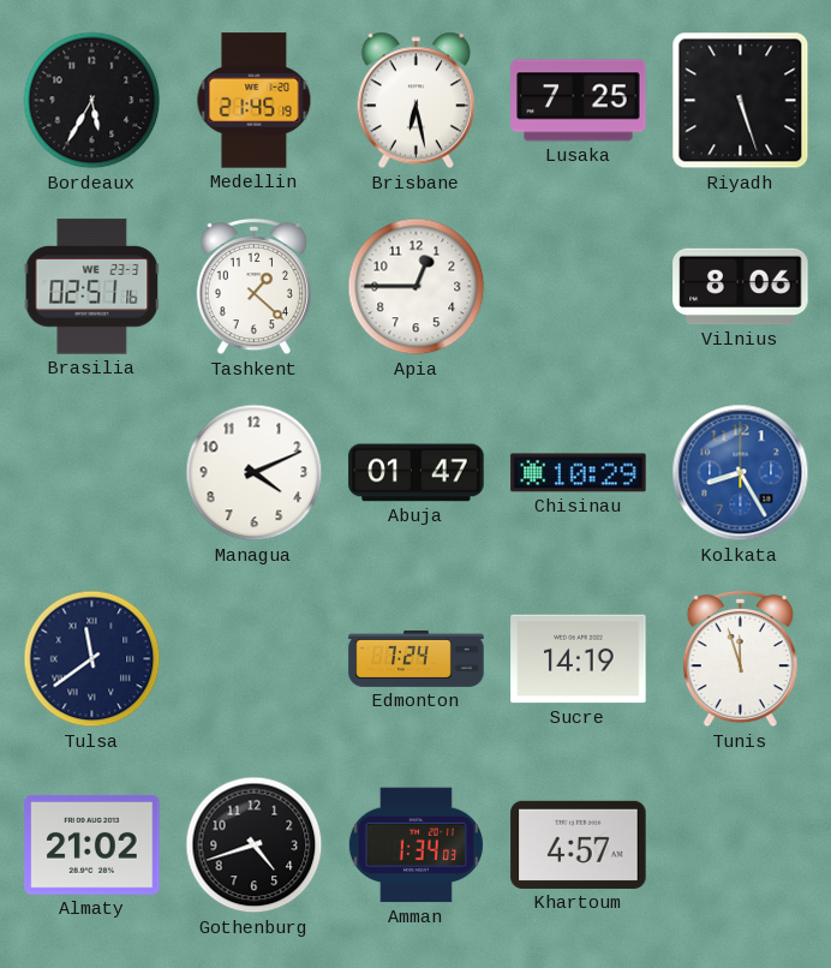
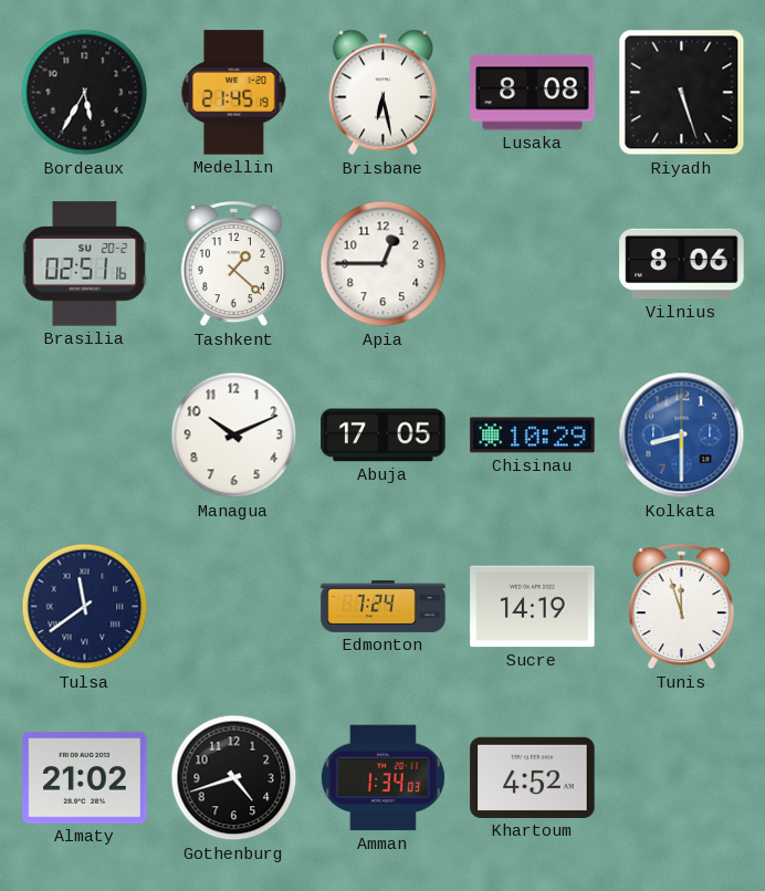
Lusaka: 7:25 -> 8:08
Brasilia date: WE 23-3 -> SU 20-2
Managua: 4:11 -> 10:11
Abuja: 01:47 -> 17:05
Kolkata: 8:25 -> 8:30
Khartoum: 4:57 -> 4:52
